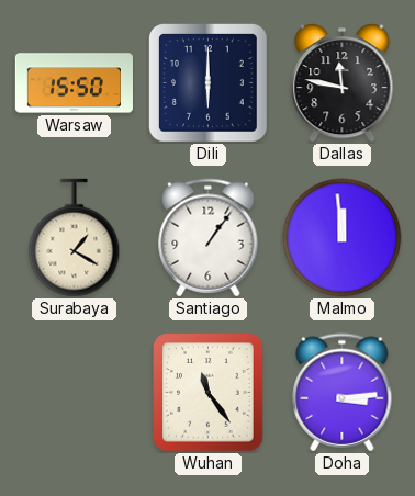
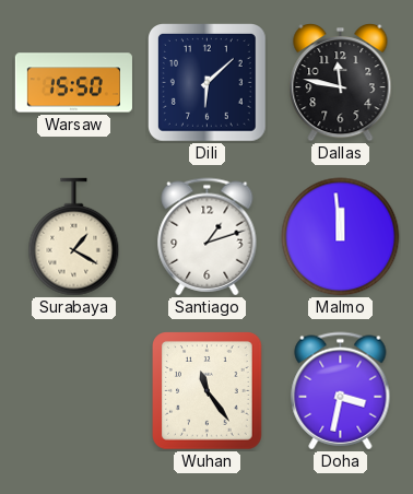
Dili: 6:00 -> 6:08
Santiago: 1:06 -> 1:12
Doha: 3:14 -> 3:32
